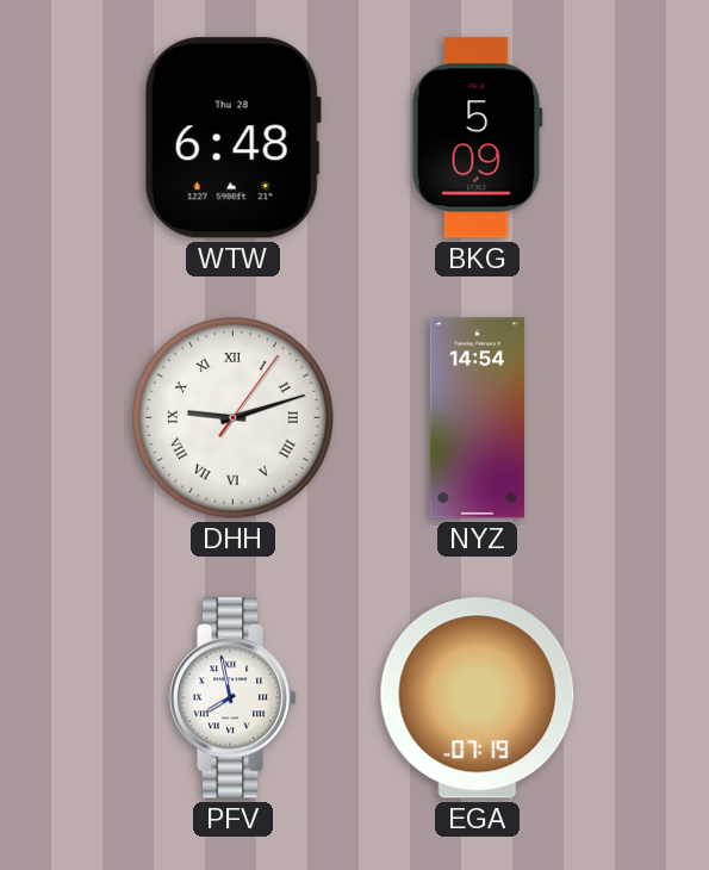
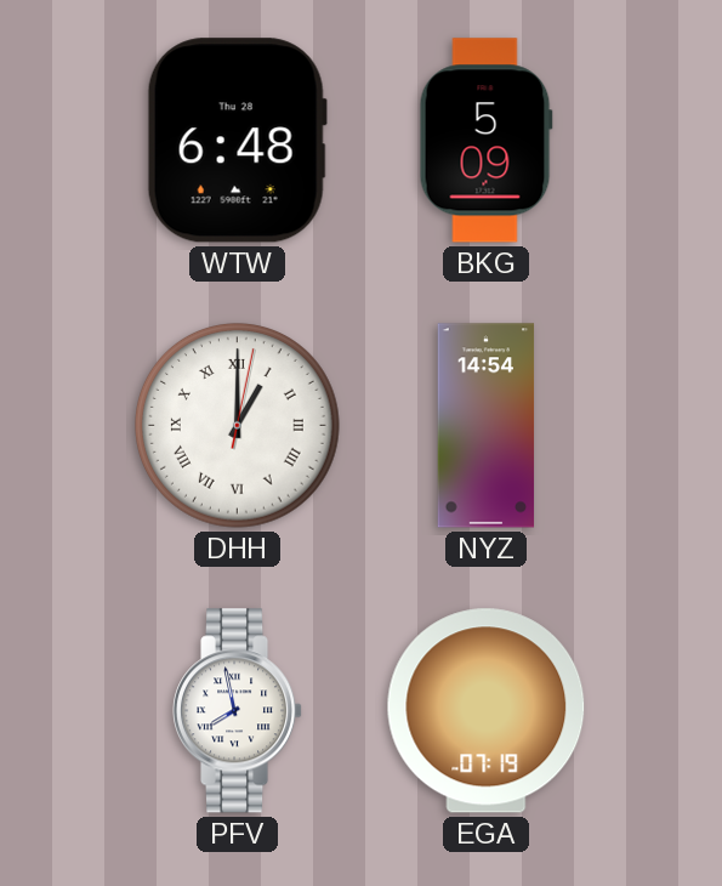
DHH: 9:12 -> 1:00
